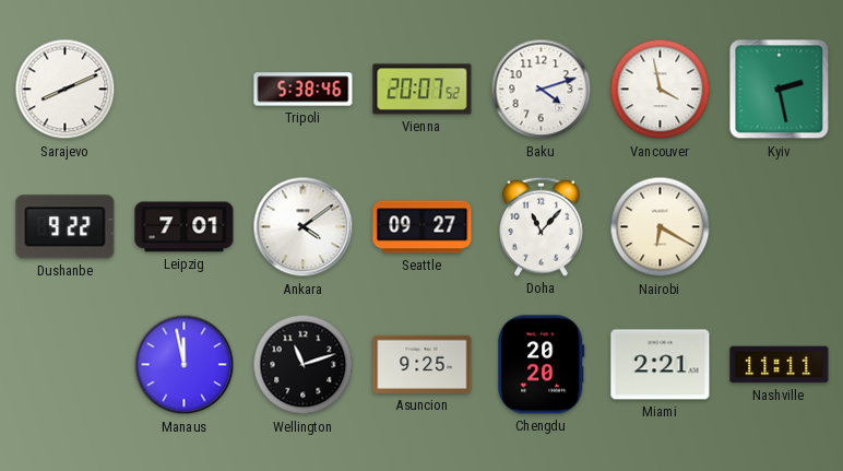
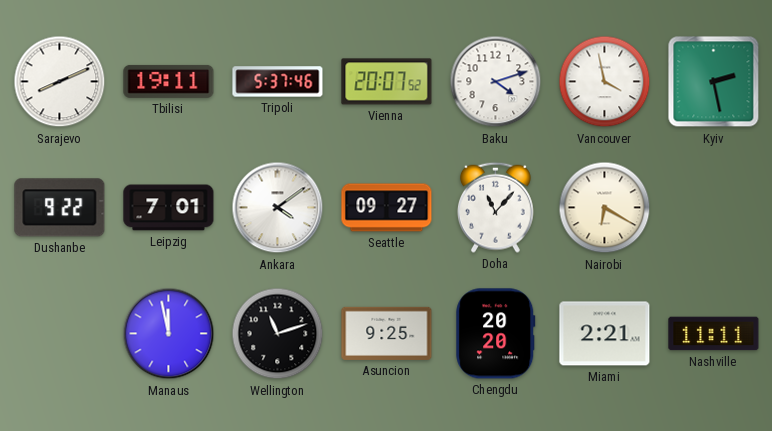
Tbilisi: none -> 19:11
Tripoli: 5:38 -> 5:37
